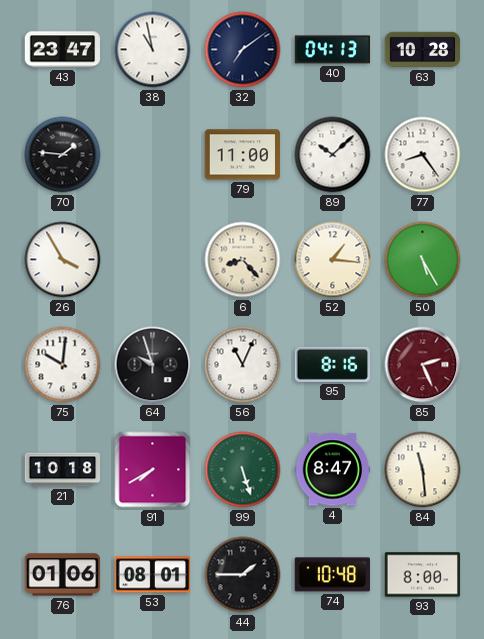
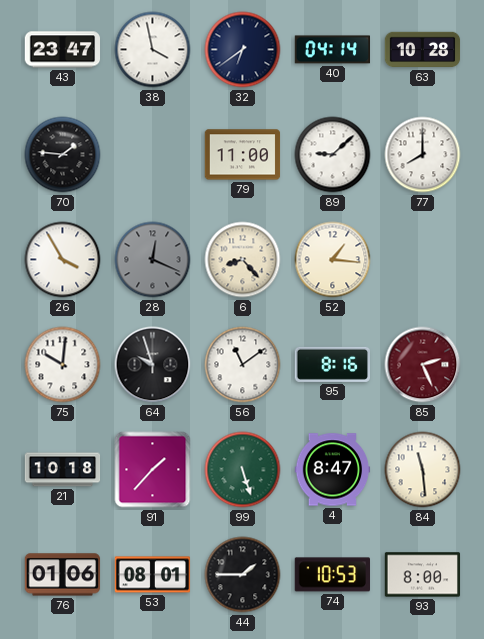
38: 10:58 -> 3:58
32: 7:09 -> 6:39
40: 04:13 -> 04:14
89: 10:08 -> 9:08
77: 8:24 -> 8:00
28: none -> 12:19
50: 5:25 -> none
56: 11:04 -> 11:09
91: 7:40 -> 1:37
74: 10:48 -> 10:53
